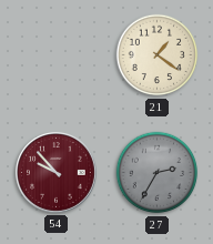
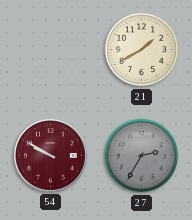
21: 1:21 -> 1:40
54: 9:53 -> 9:50
